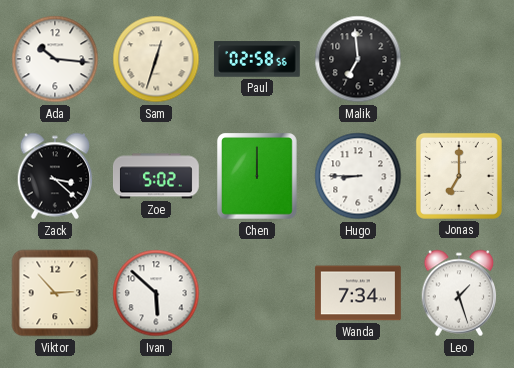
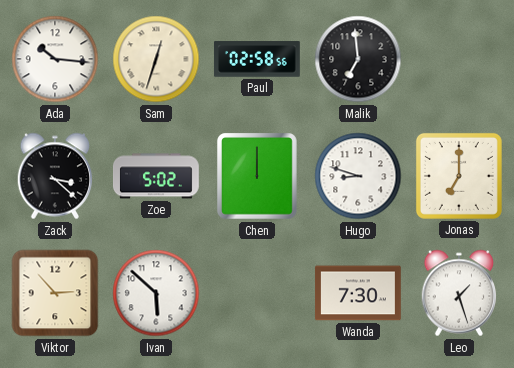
Hugo: 8:45 -> 8:48
Wanda: 7:34 -> 7:30
